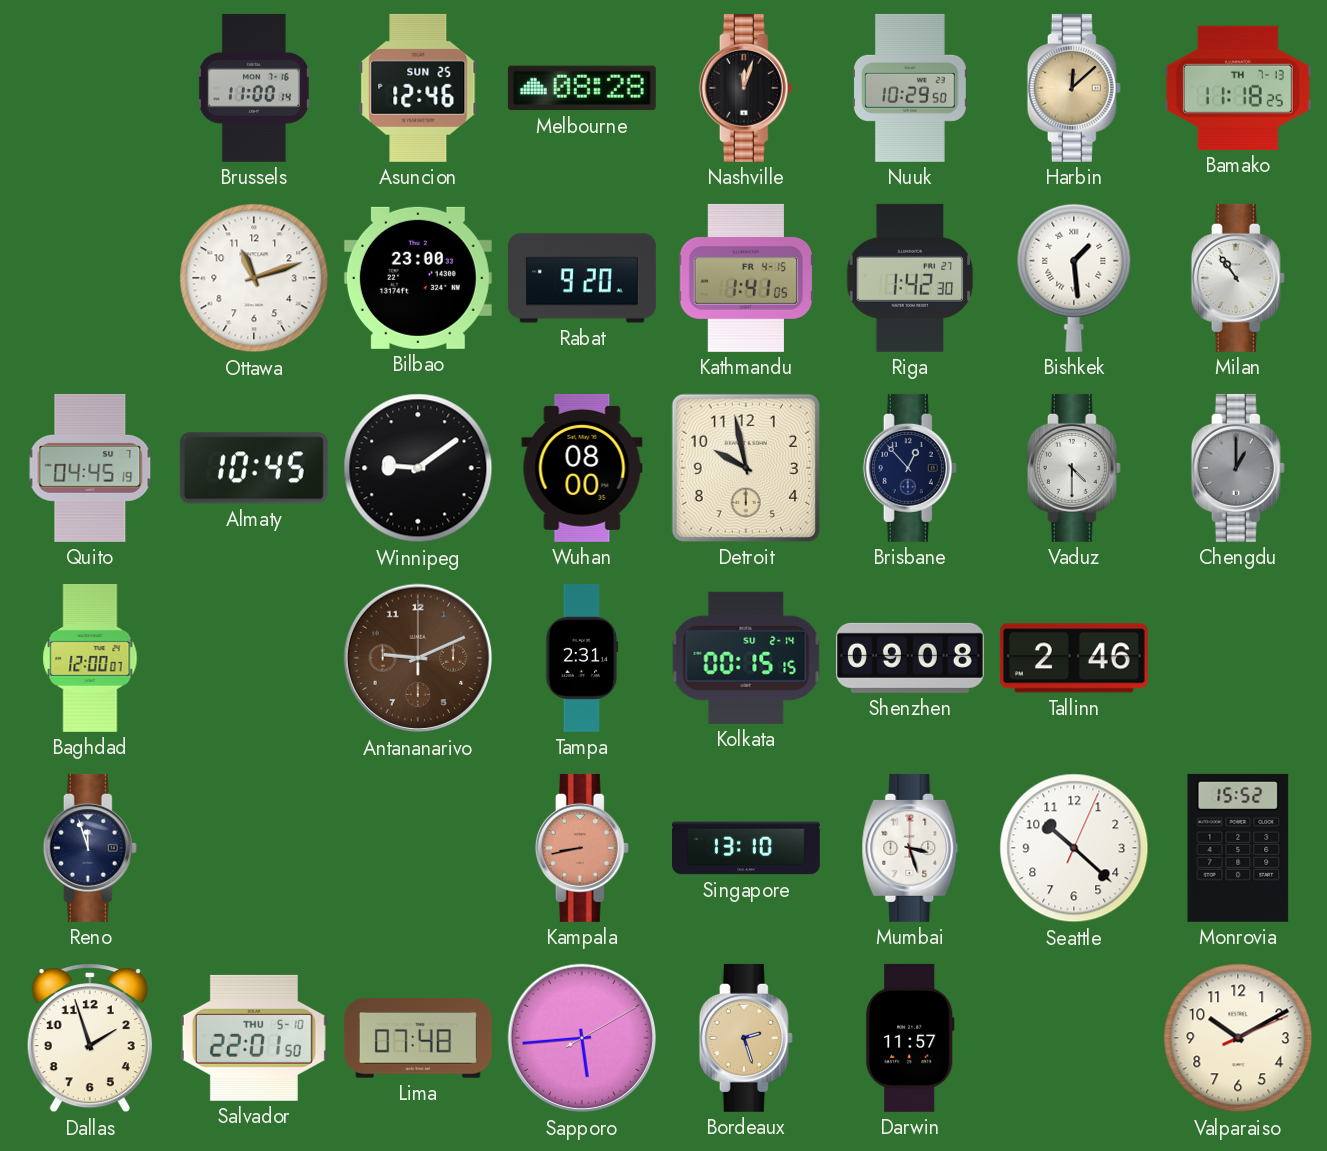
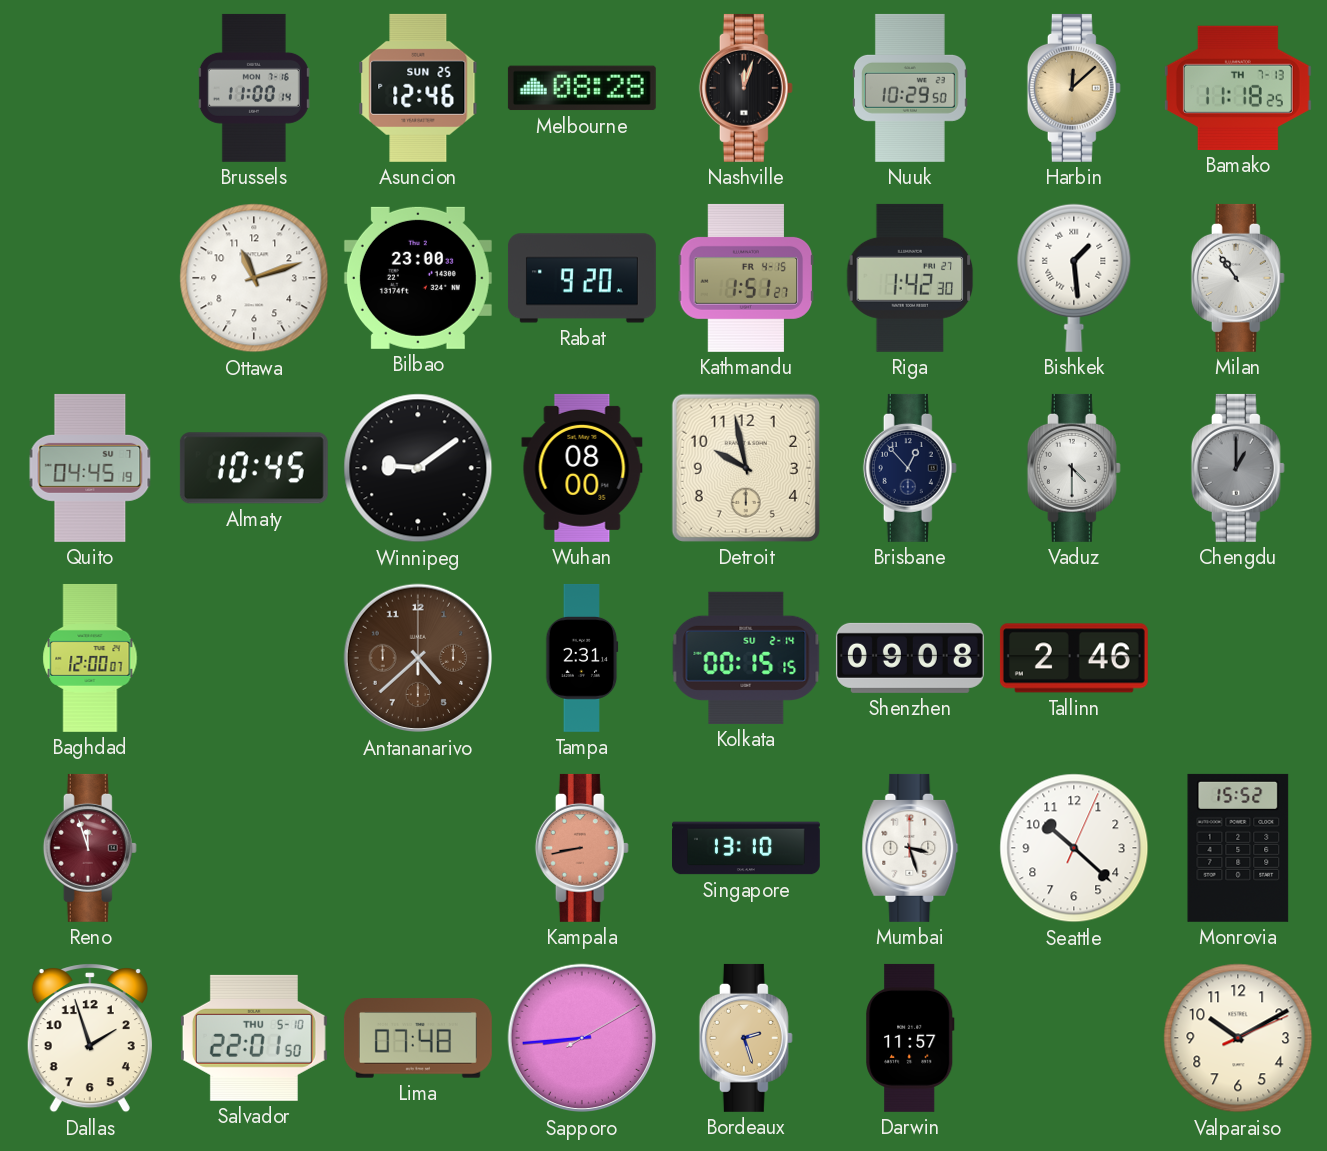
Kathmandu: 1:41 -> 1:51
Antananarivo: 9:11 -> 4:38
Reno dial: navy -> burgundy
Sapporo: 5:44 -> 8:44
